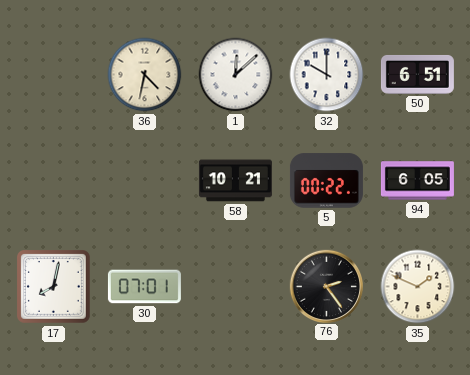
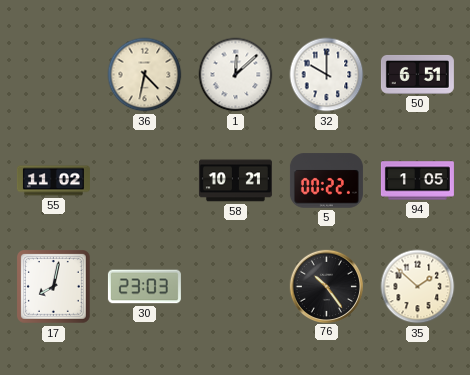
55: none -> 11:02
94: 6:05 -> 1:05
30: 07:01 -> 23:03
76: 2:24 -> 10:24
35: 1:49 -> 1:52
